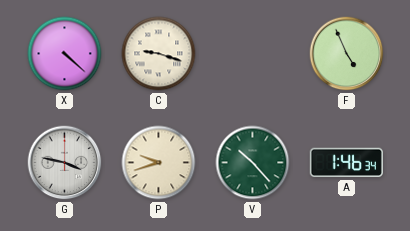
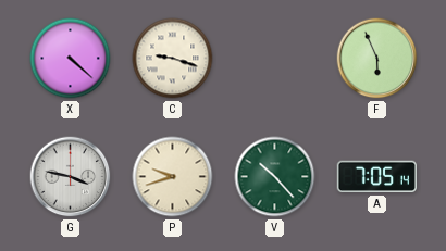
F: 4:56 -> 5:56
A: 1:46 -> 7:05
